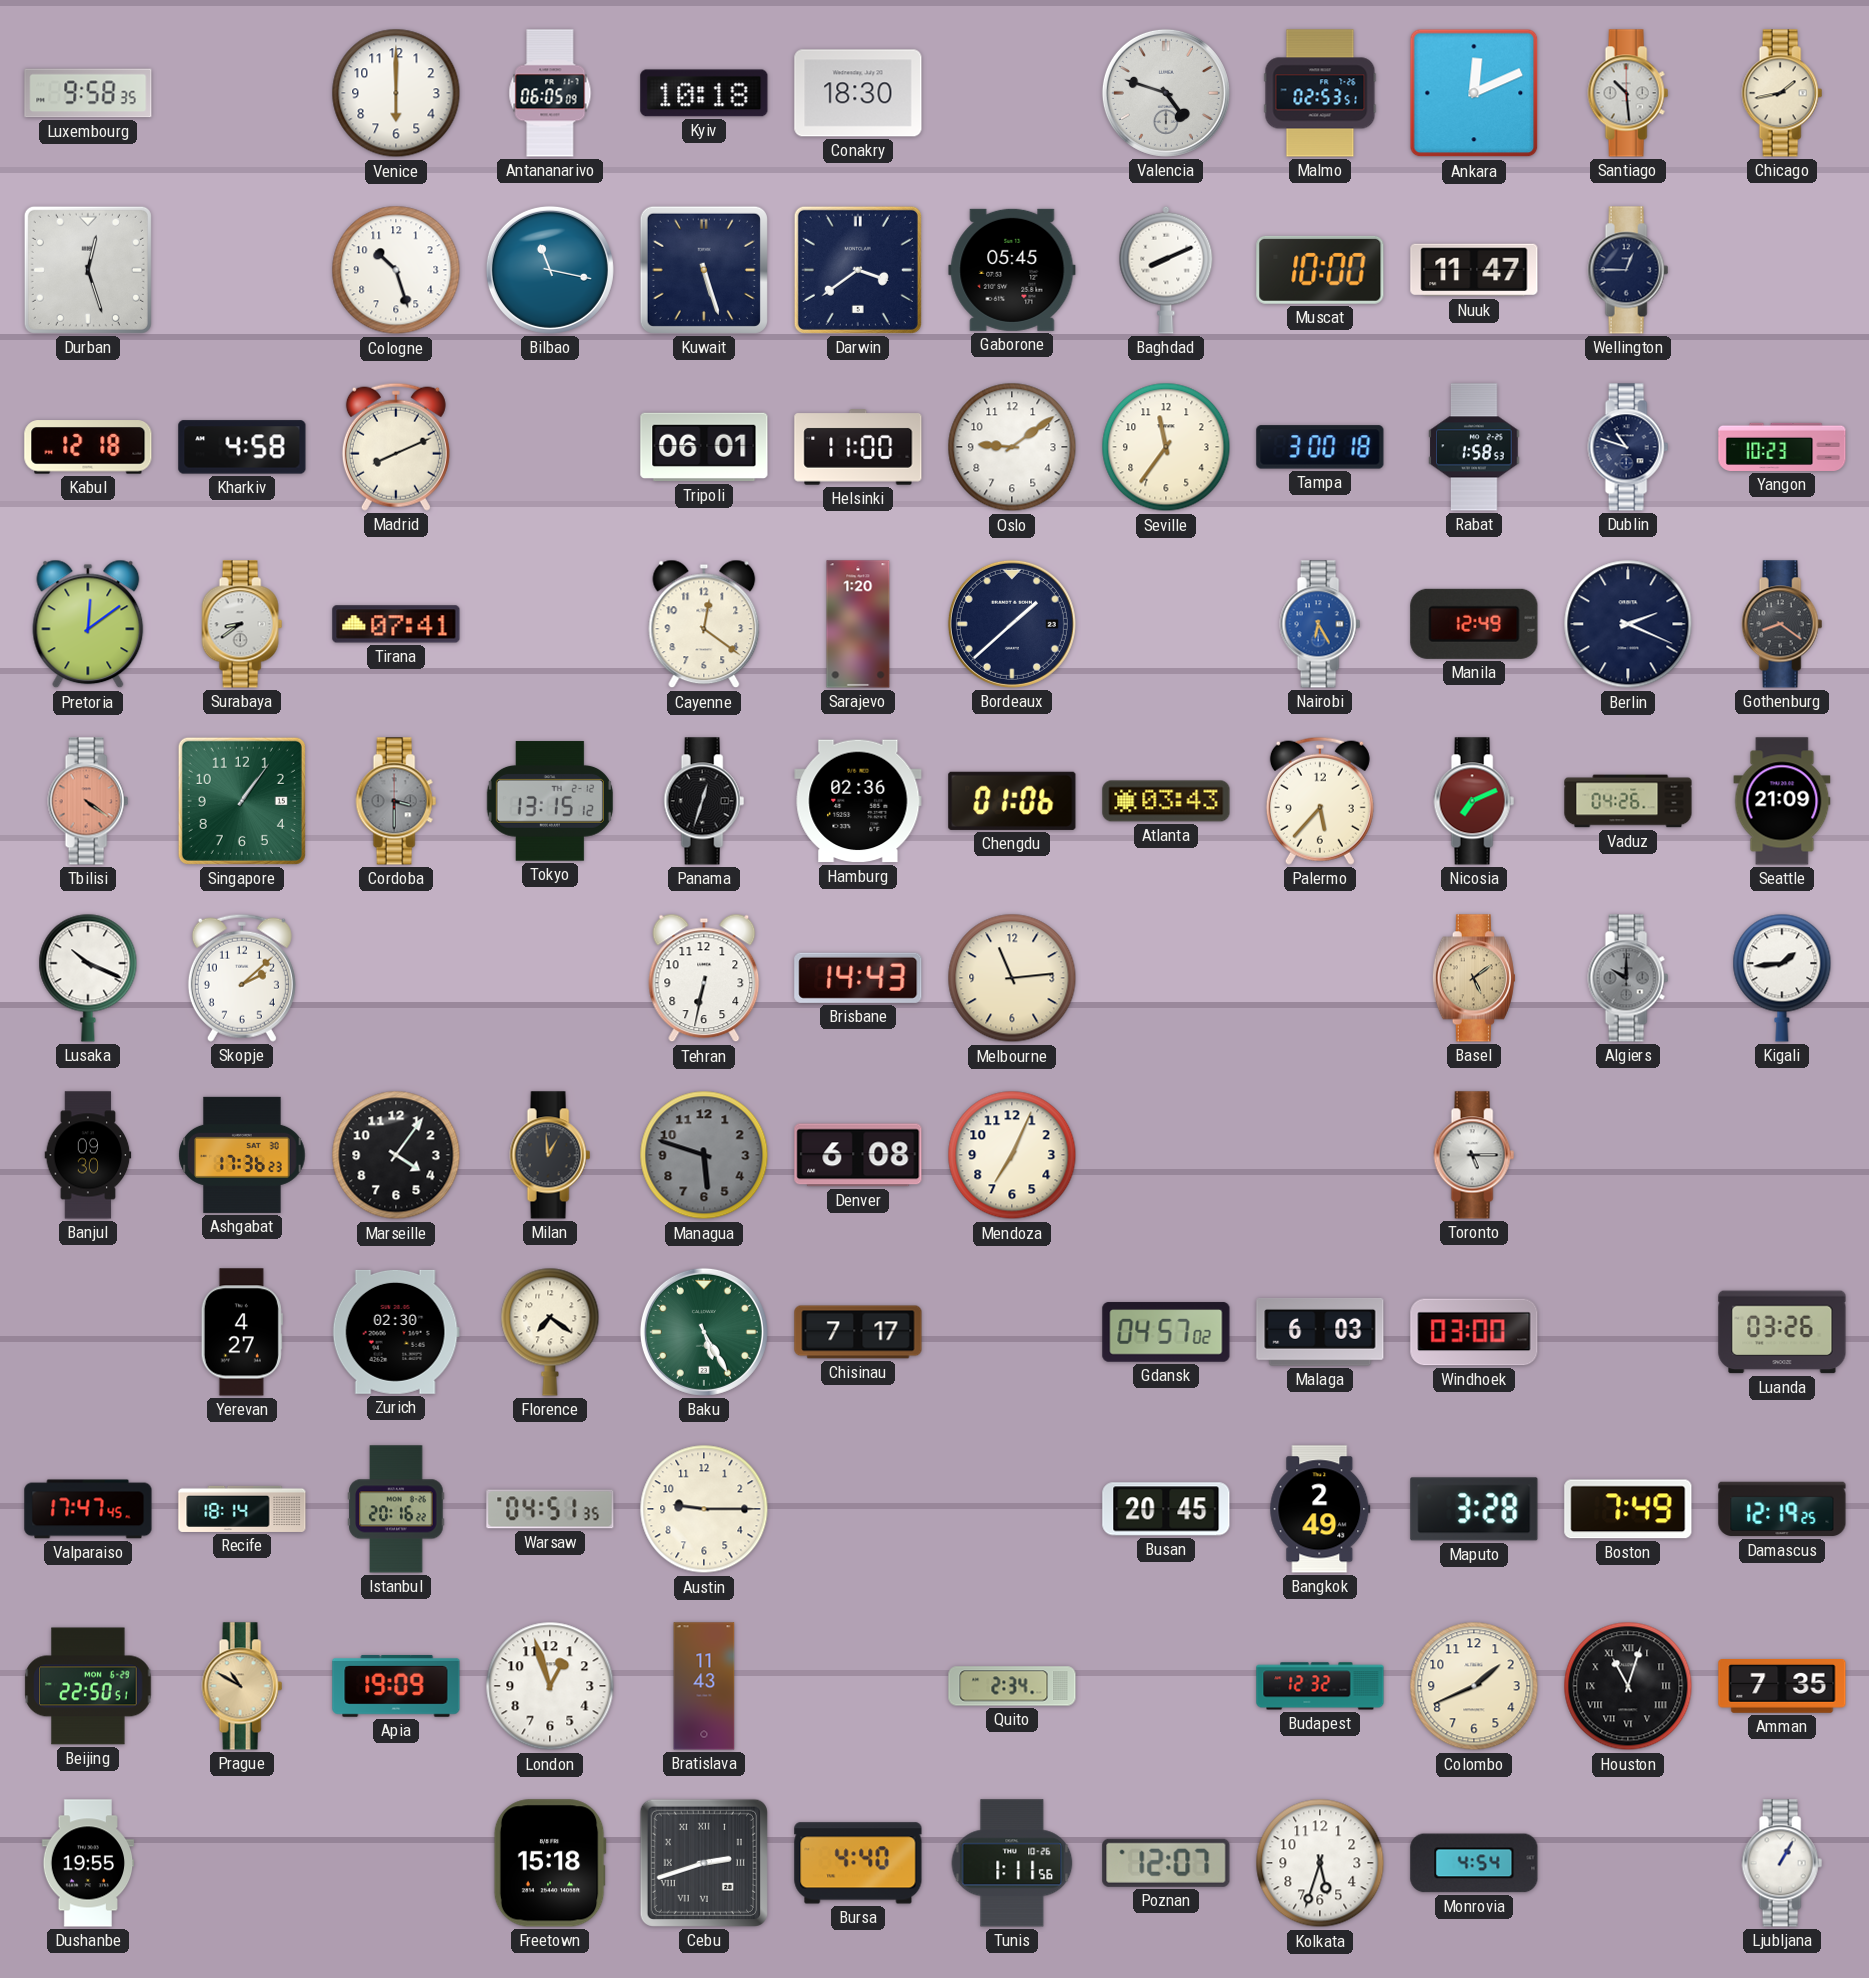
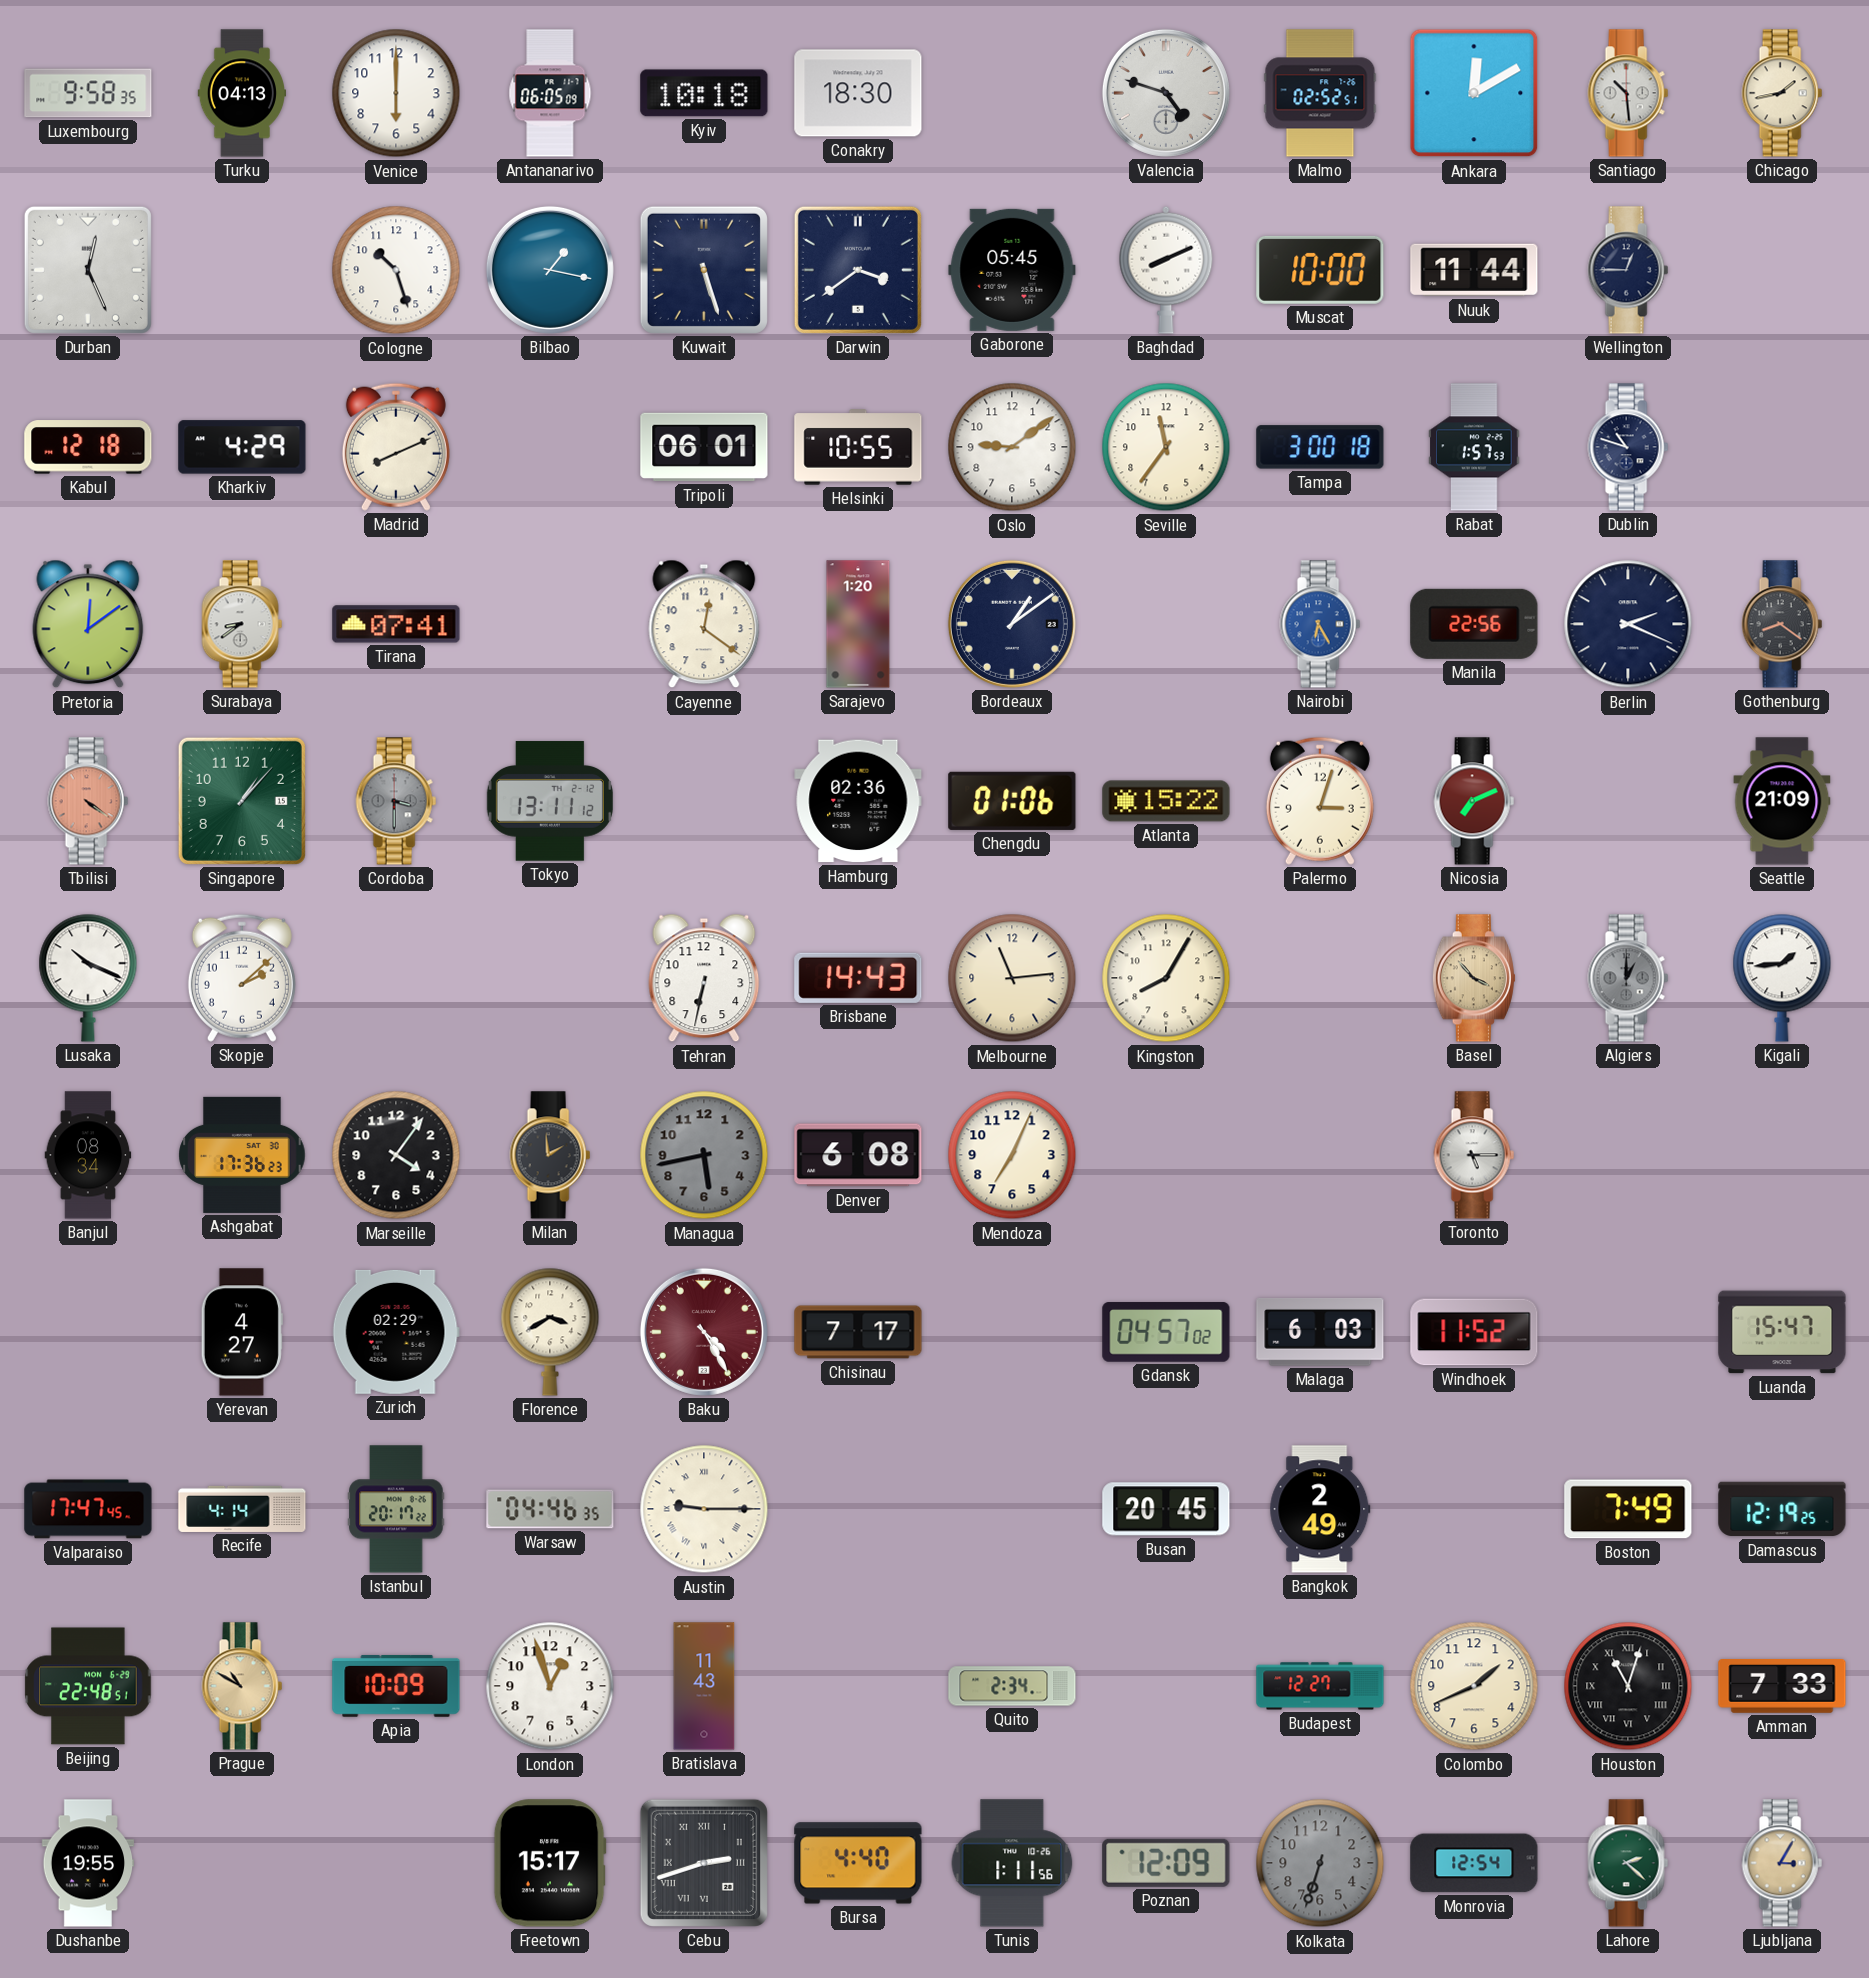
Turku: none -> 04:13
Malmo: 02:53 -> 02:52
Ankara: 12:11 -> 12:10
Durban: 12:27 -> 12:26
Bilbao: 11:17 -> 1:17
Nuuk: 11:47 -> 11:44
Kharkiv: 4:58 -> 4:29
Helsinki: 11:00 -> 10:55
Rabat: 1:58 -> 1:57
Yangon: 10:23 -> none
Bordeaux: 1:38 -> 1:09
Manila: 12:49 -> 22:56
Singapore: 1:06 -> 1:07
Tokyo: 13:15 -> 13:11
Panama: 12:33 -> none
Atlanta: 03:43 -> 15:22
Palermo: 5:37 -> 3:03
Vaduz: 04:26 -> none
Kingston: none -> 8:05
Basel: 5:09 -> 3:53
Algiers: 10:00 -> 1:00
Banjul: 09:30 -> 08:34
Milan: 12:59 -> 1:59
Managua: 5:48 -> 5:43
Zurich: 02:30 -> 02:29
Florence: 7:21 -> 3:40
Baku: 5:25 -> 4:25
Baku dial: green -> burgundy
Windhoek: 03:00 -> 11:52
Luanda: 03:26 -> 15:47
Recife: 18:14 -> 4:14
Istanbul: 20:16 -> 20:17
Warsaw: 04:51 -> 04:46
Austin numerals: Arabic -> Roman
Maputo: 3:28 -> none
Beijing: 22:50 -> 22:48
Apia: 19:09 -> 10:09
Budapest: 12:32 -> 12:27
Amman: 7:35 -> 7:33
Freetown: 15:18 -> 15:17
Poznan: 12:07 -> 12:09
Kolkata: 5:33 -> 6:33
Kolkata dial: white -> grey
Monrovia: 4:54 -> 12:54
Lahore: none -> 2:22
Ljubljana: 1:05 -> 3:05
Ljubljana dial: white -> champagne
